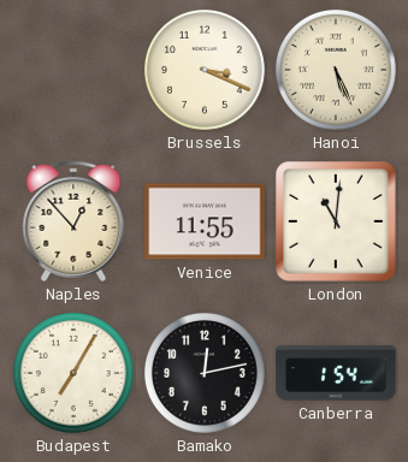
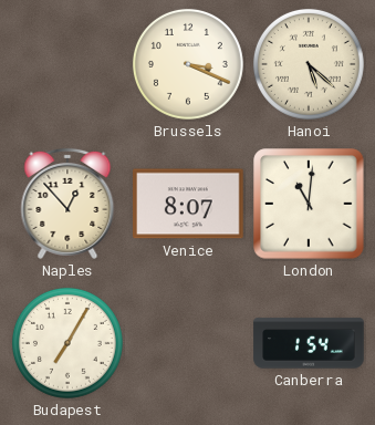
Hanoi: 5:26 -> 5:22
Venice: 11:55 -> 8:07
Bamako: 12:13 -> none
